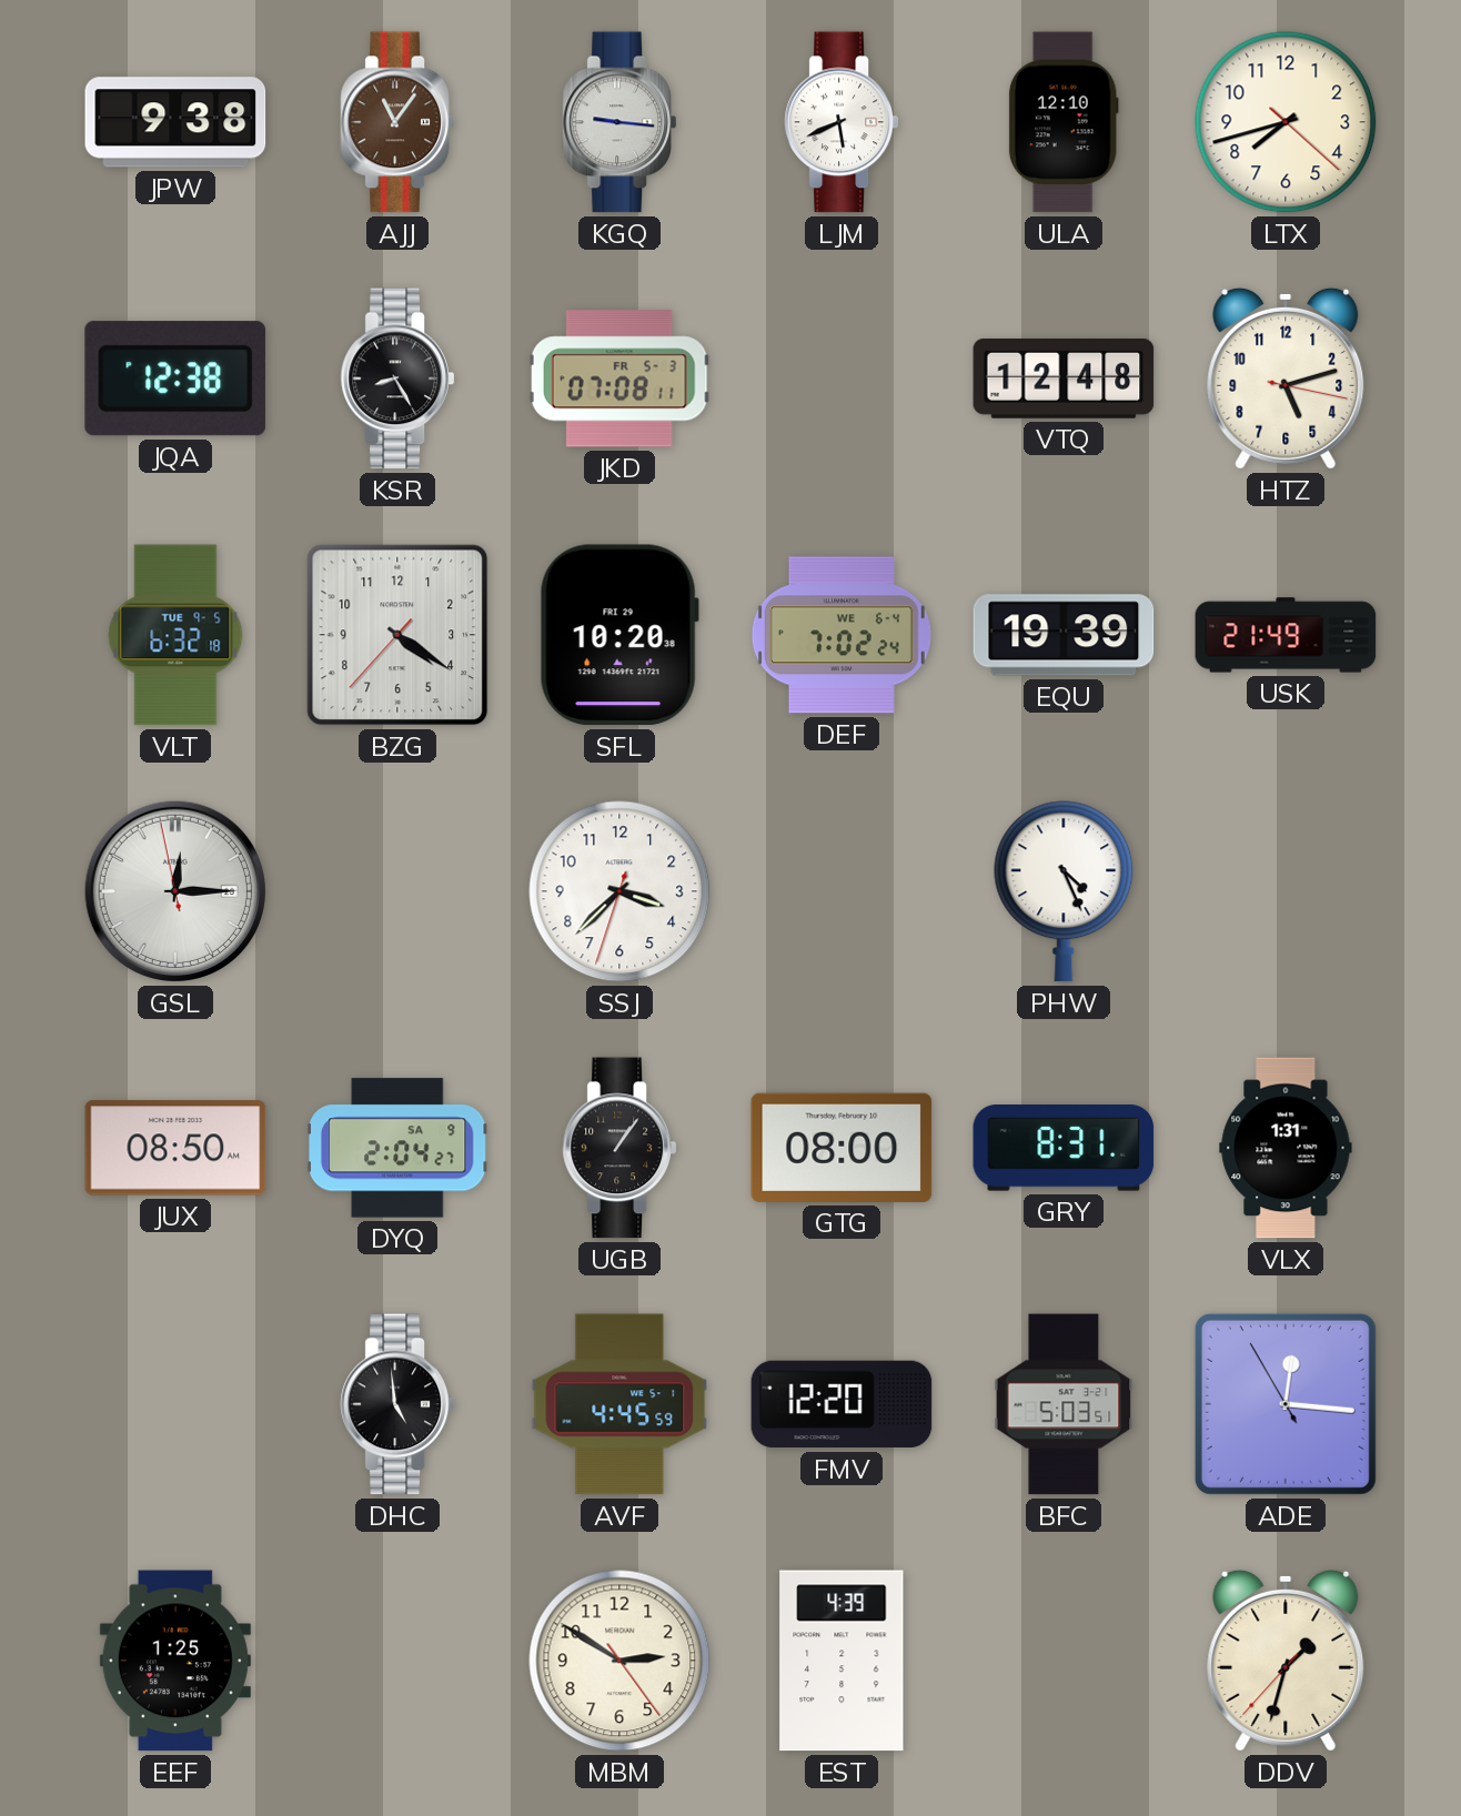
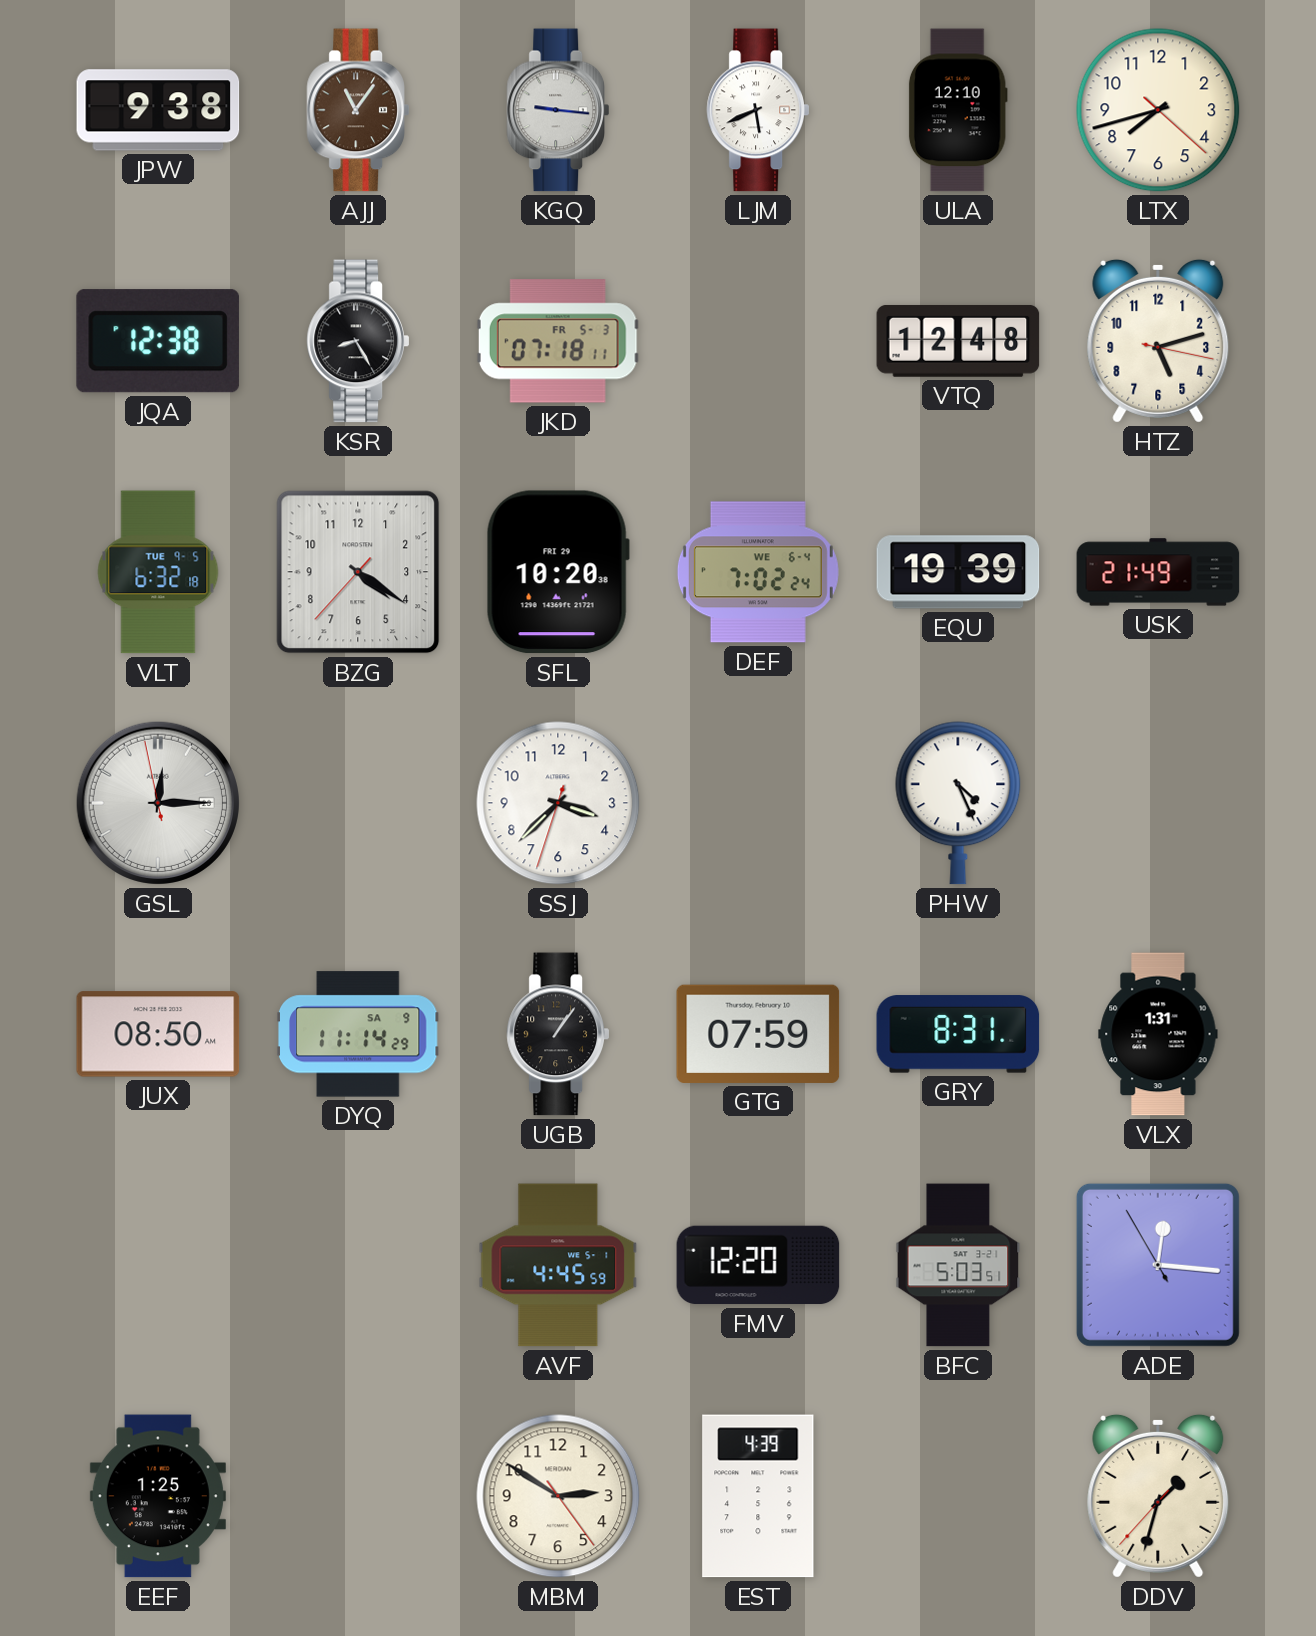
JKD: 07:08 -> 07:18
DYQ: 2:04 -> 11:14
GTG: 08:00 -> 07:59
DHC: 4:59 -> none
